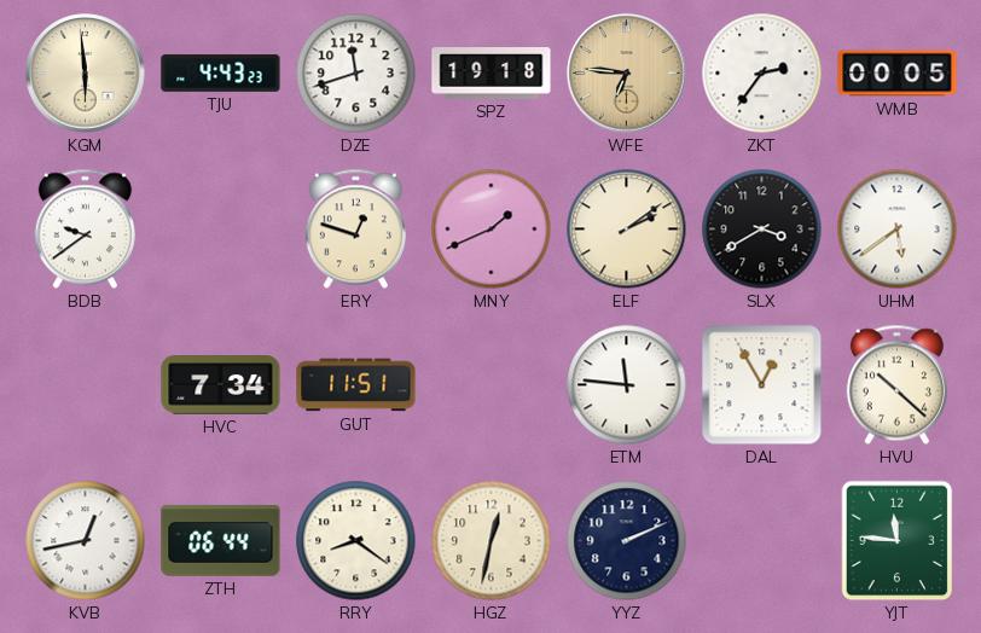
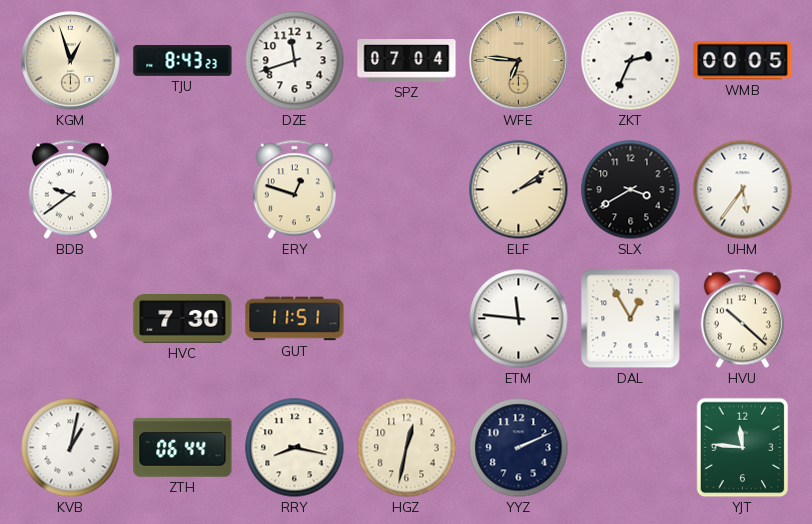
KGM: 5:59 -> 12:57
TJU: 4:43 -> 8:43
SPZ: 19:18 -> 07:04
ZKT: 2:36 -> 2:34
MNY: 1:41 -> none
UHM: 5:39 -> 5:36
HVC: 7:34 -> 7:30
KVB: 12:43 -> 1:02
RRY: 8:21 -> 8:17
